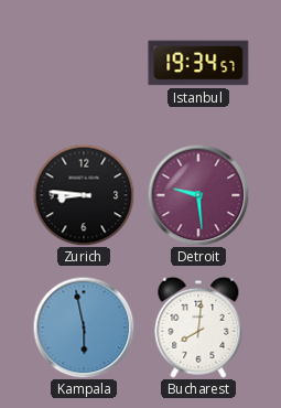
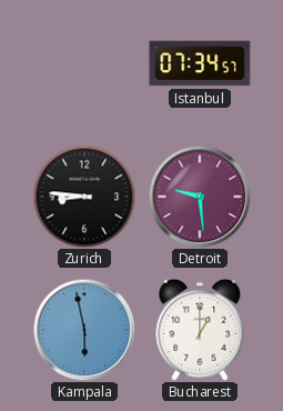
Istanbul: 19:34 -> 07:34
Bucharest: 8:01 -> 1:00
